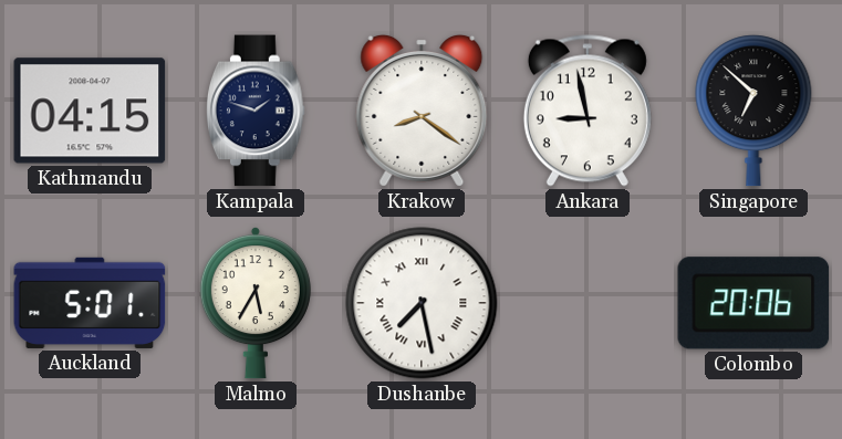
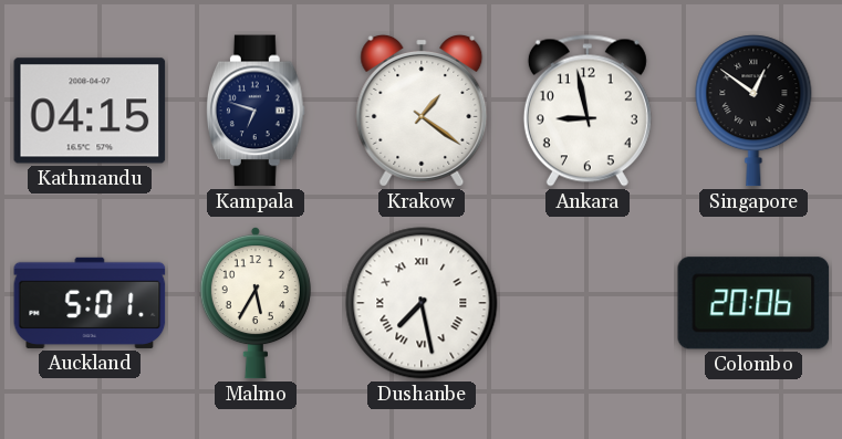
Kampala: 1:48 -> 6:48
Krakow: 8:21 -> 1:21
Singapore: 6:52 -> 12:51
